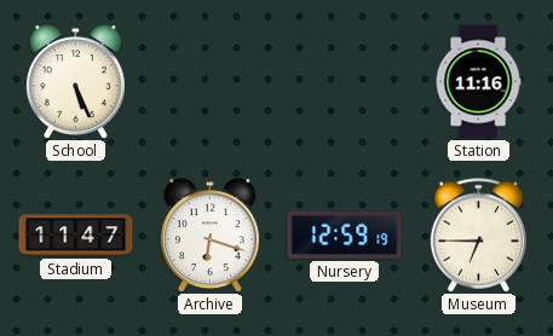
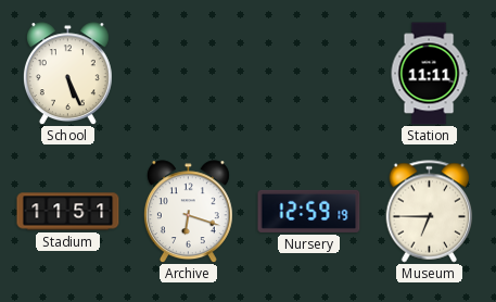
Station: 11:16 -> 11:11
Stadium: 11:47 -> 11:51
